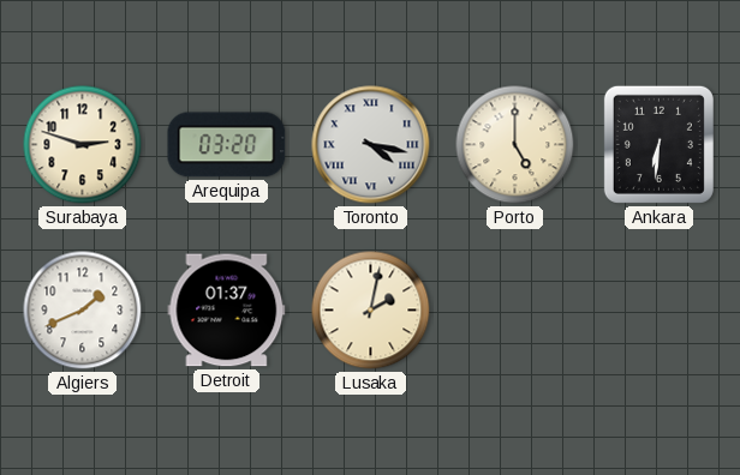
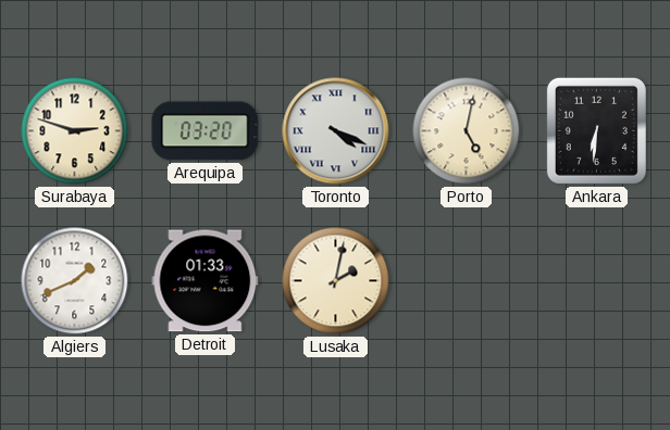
Toronto: 4:17 -> 4:19
Porto: 5:00 -> 5:02
Detroit: 01:37 -> 01:33
